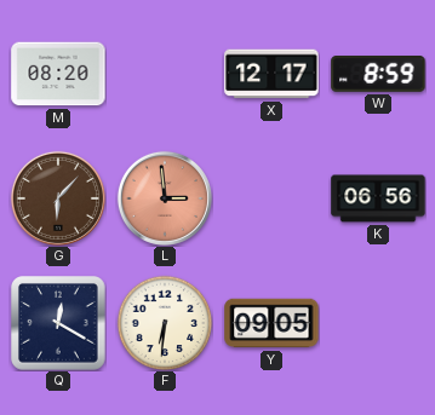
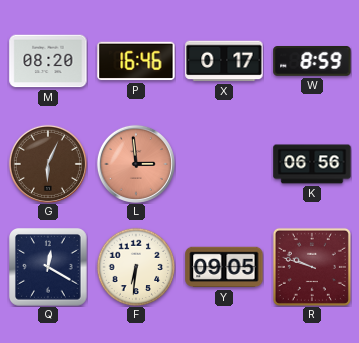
P: none -> 16:46
X: 12:17 -> 0:17
G: 6:07 -> 6:04
R: none -> 9:48
